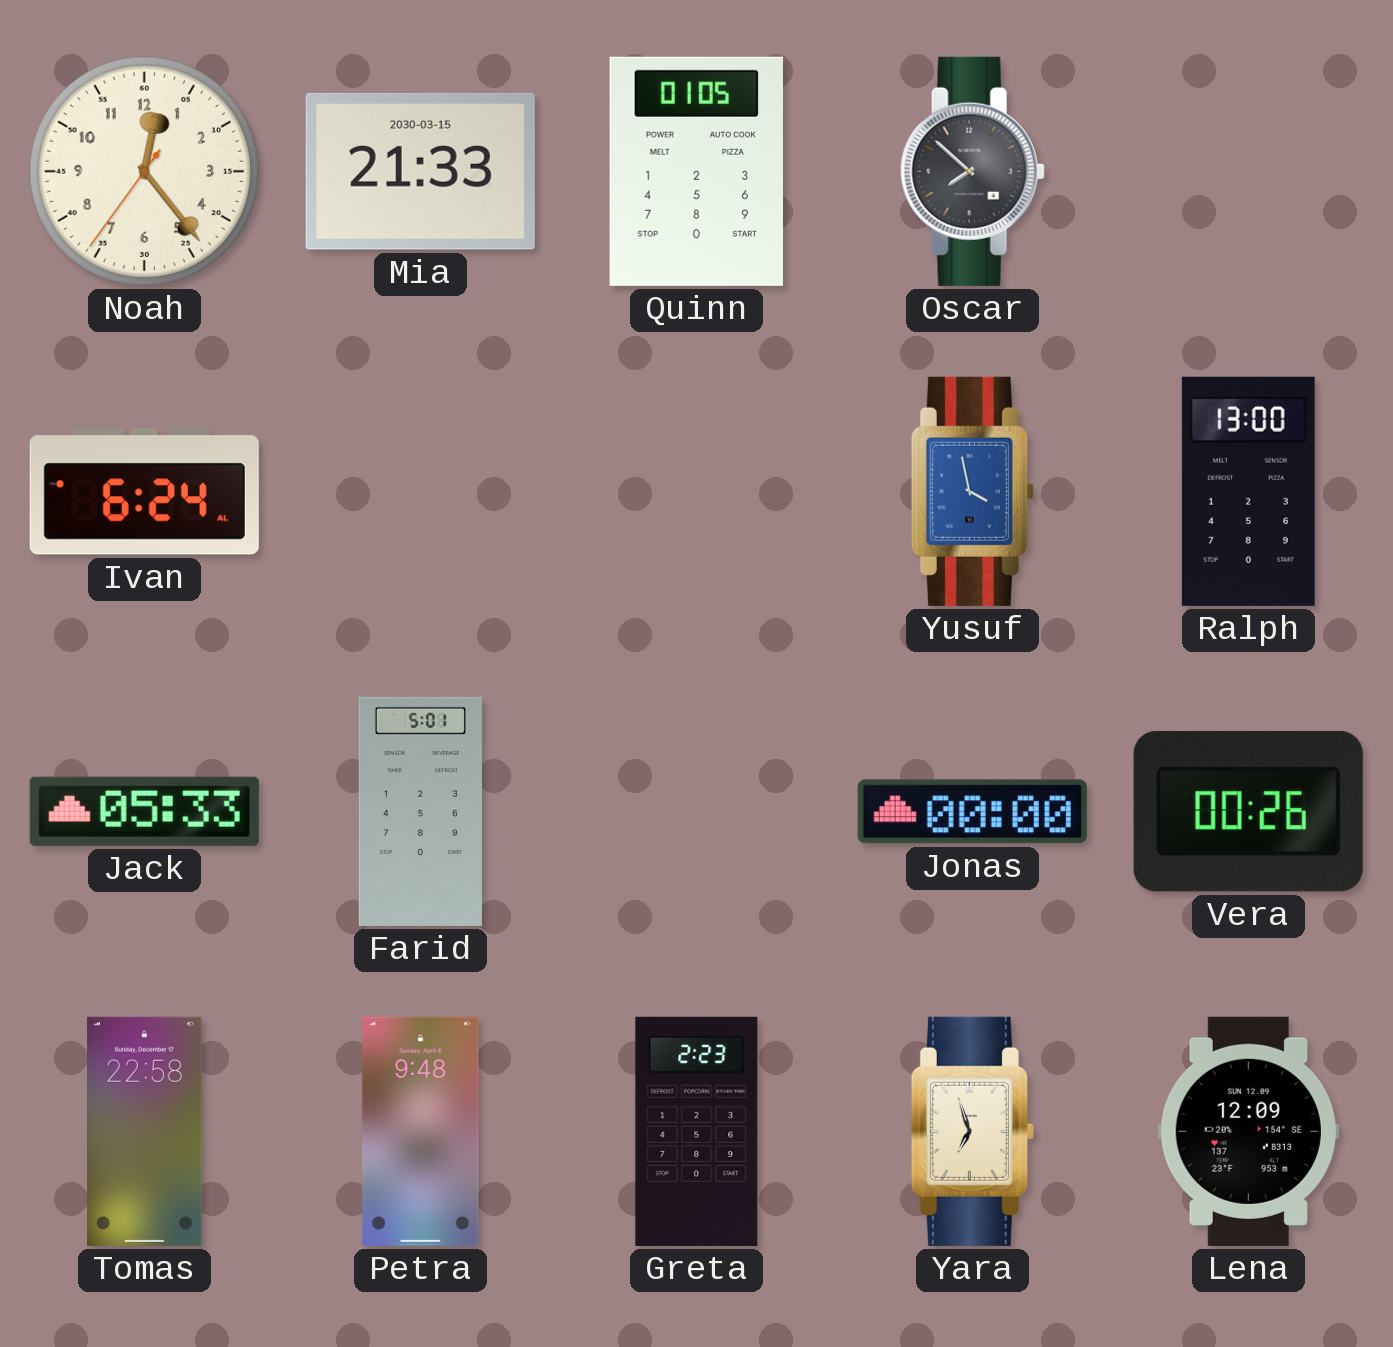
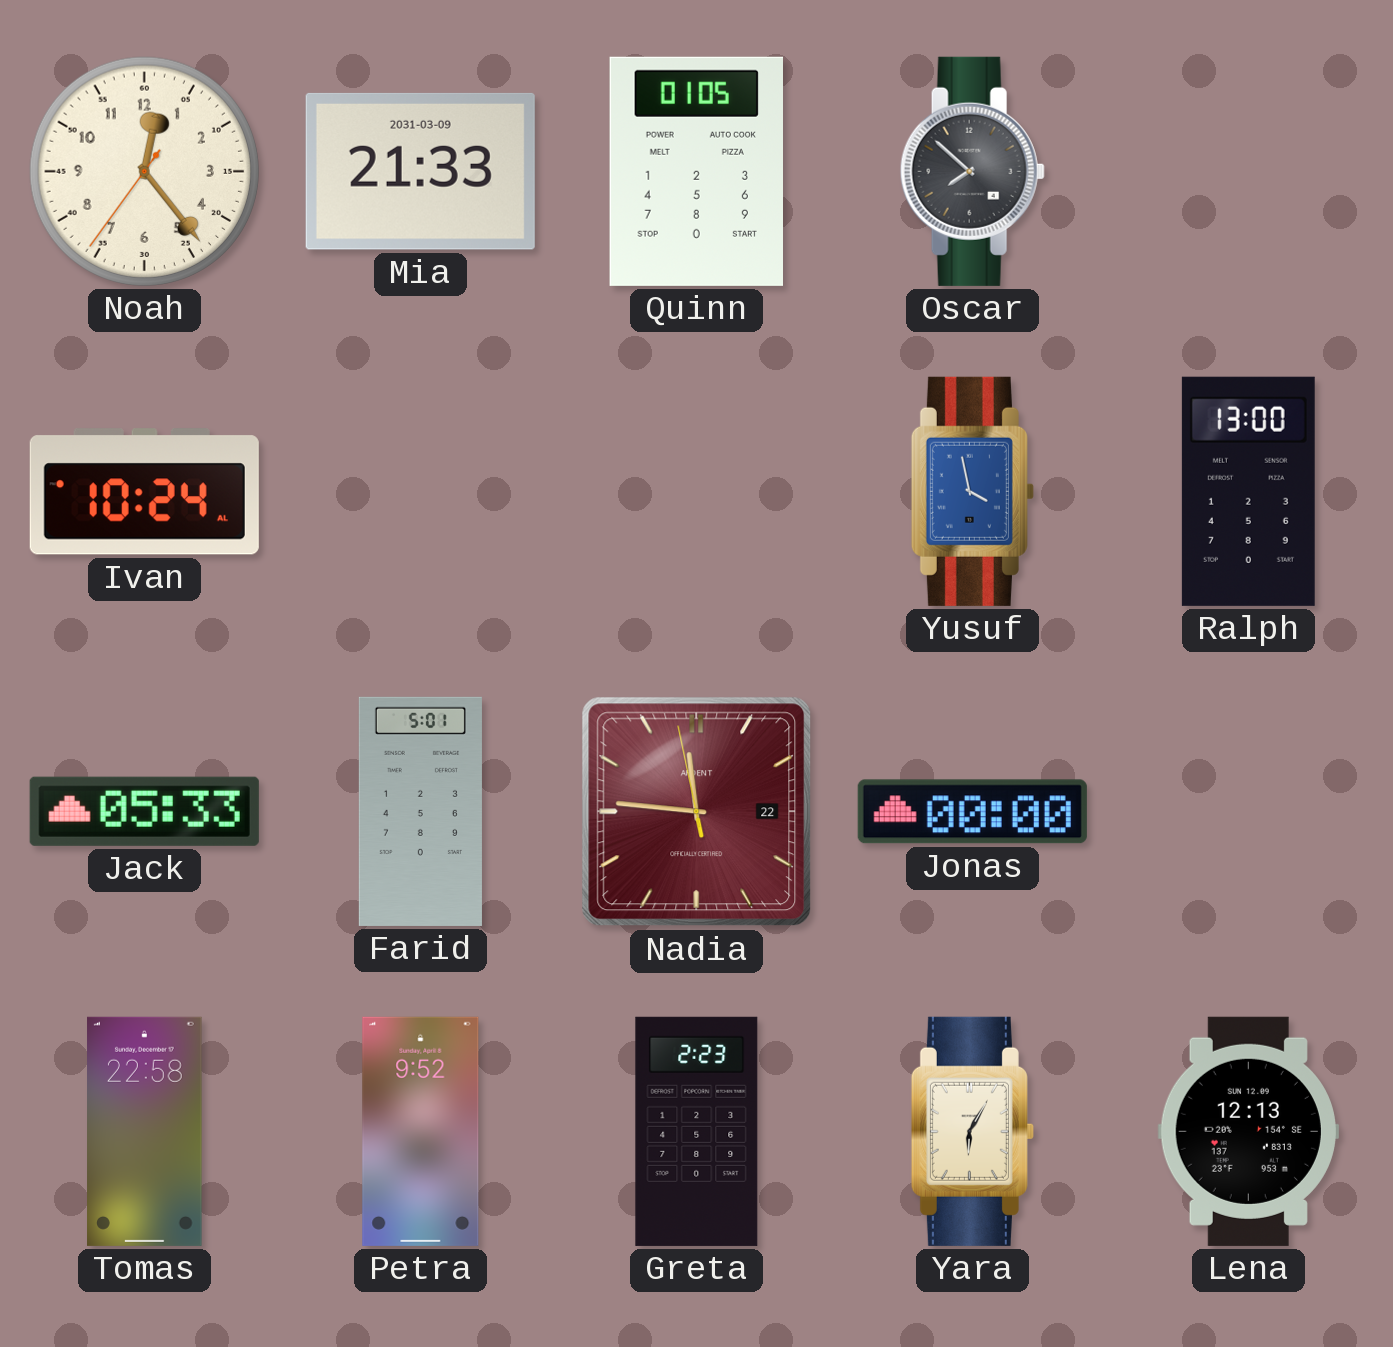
Mia date: 2030-03-15 -> 2031-03-09
Ivan: 6:24 -> 10:24
Nadia: none -> 11:45
Vera: 00:26 -> none
Petra: 9:48 -> 9:52
Yara: 6:57 -> 6:05
Lena: 12:09 -> 12:13
